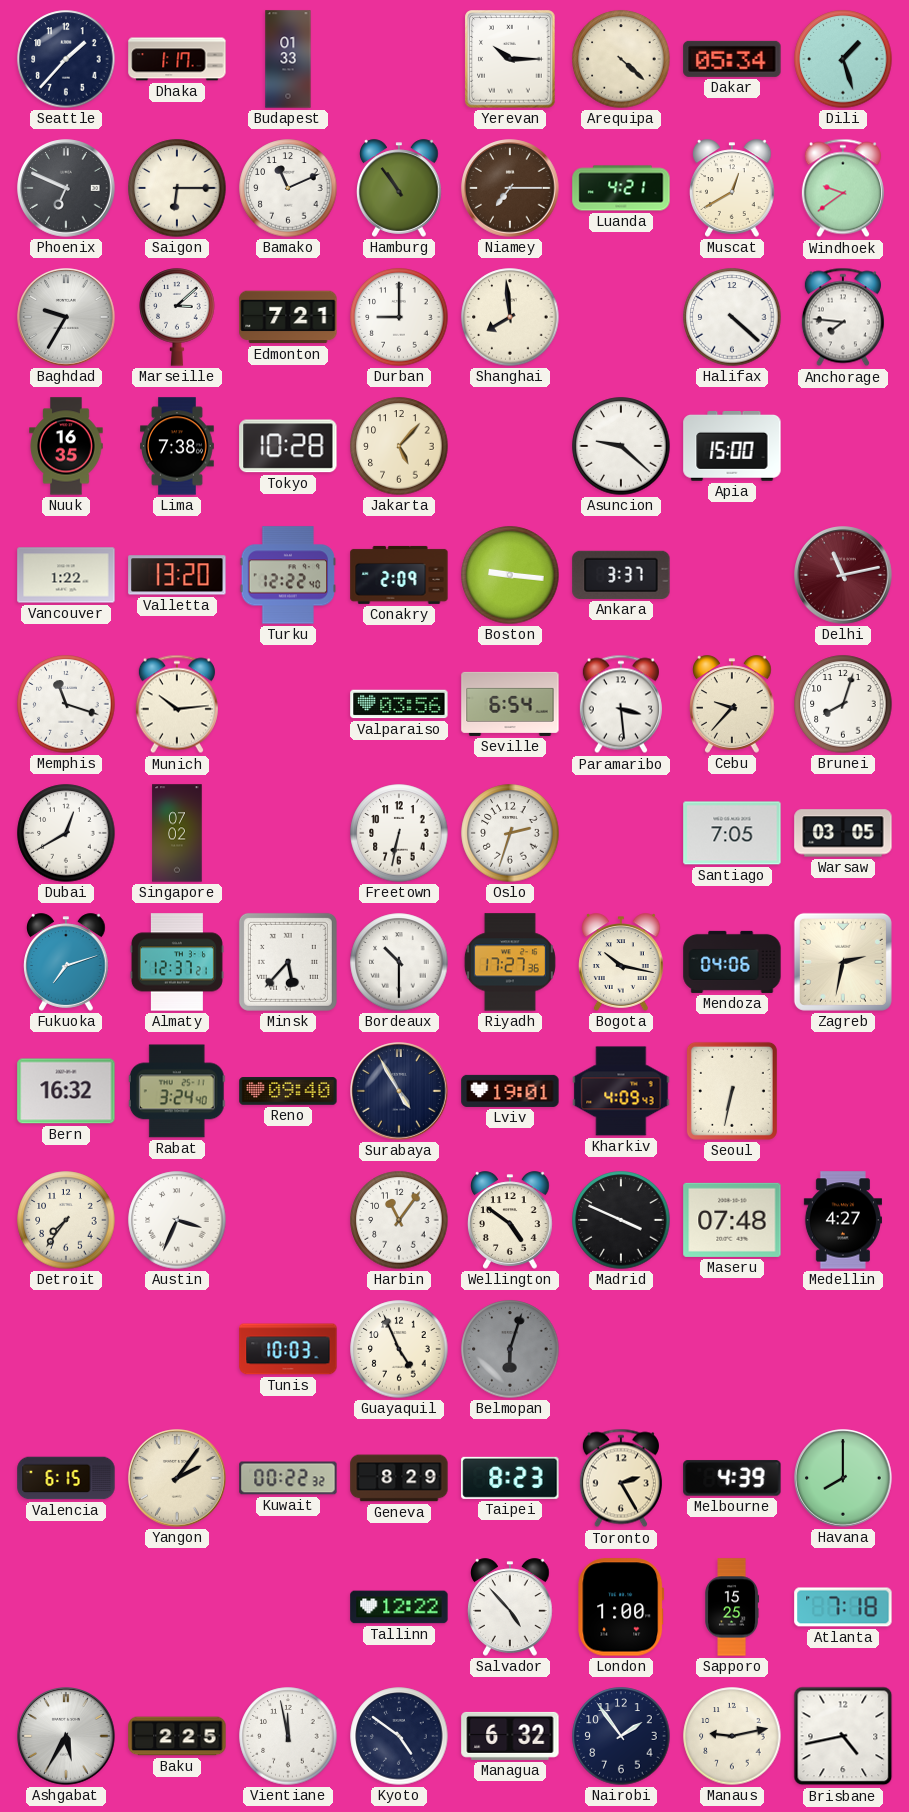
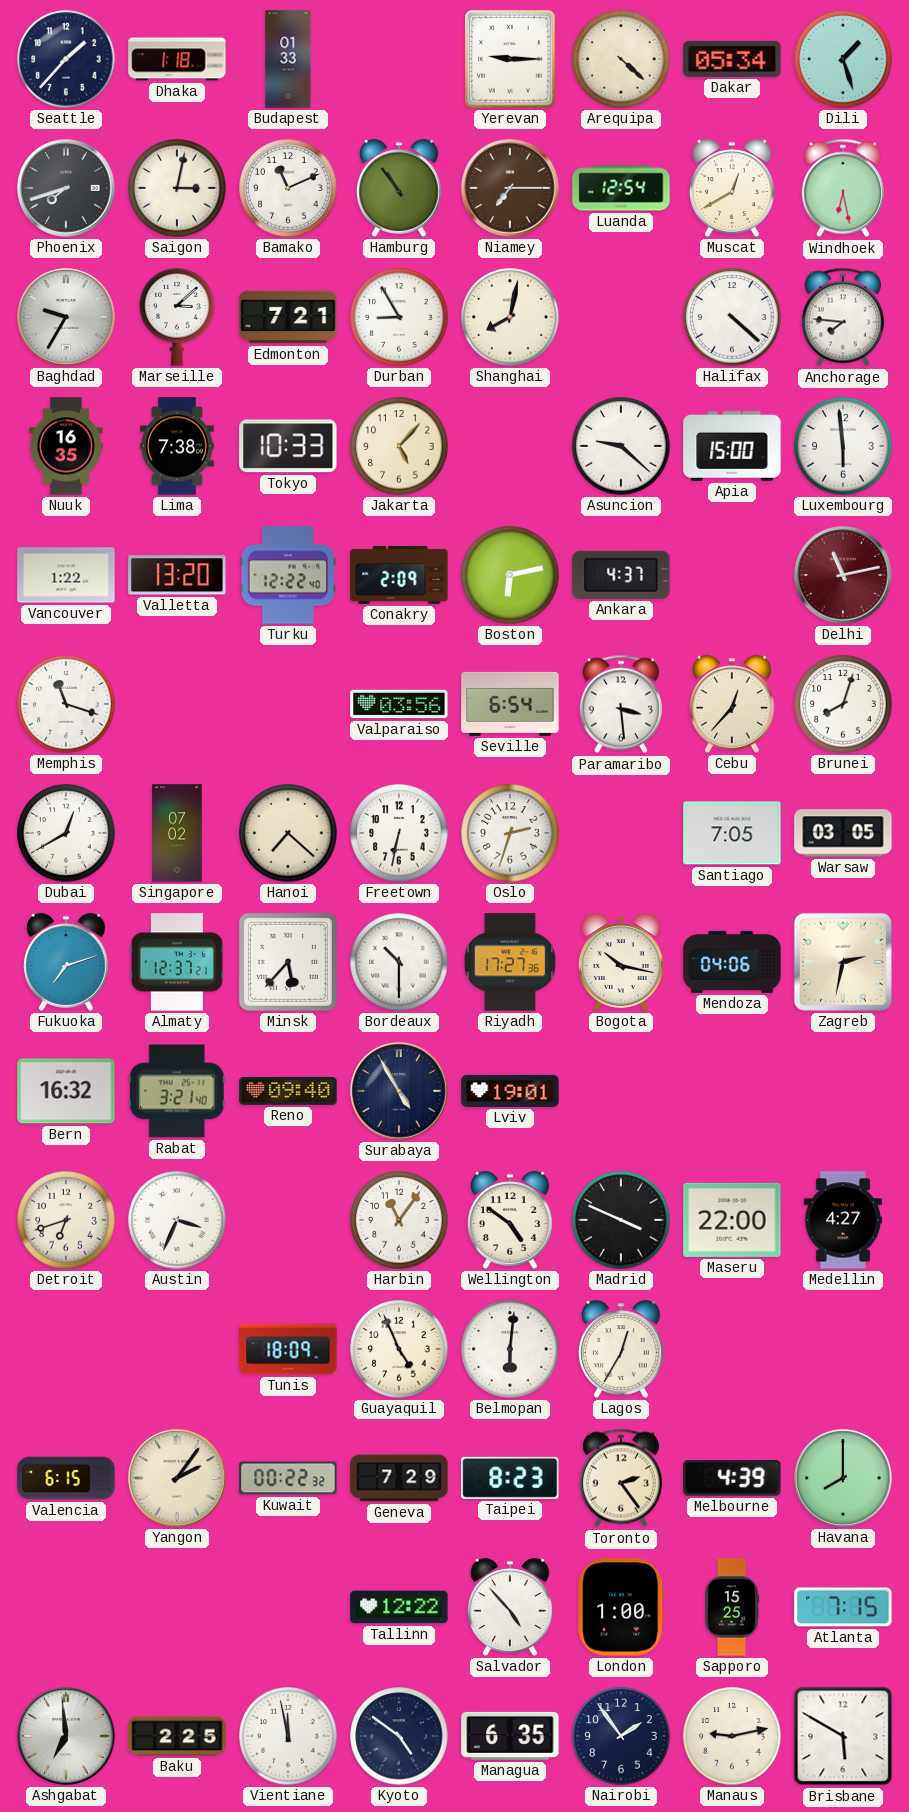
Dhaka: 1:17 -> 1:18
Yerevan: 10:15 -> 9:15
Phoenix: 6:49 -> 7:42
Saigon: 6:15 -> 3:02
Luanda: 4:21 -> 12:54
Windhoek: 9:39 -> 6:28
Durban: 9:00 -> 8:55
Shanghai: 7:59 -> 8:02
Tokyo: 10:28 -> 10:33
Luxembourg: none -> 5:59
Boston: 9:16 -> 6:13
Ankara: 3:37 -> 4:37
Munich: 10:14 -> none
Cebu: 9:37 -> 12:37
Hanoi: none -> 7:22
Rabat: 3:24 -> 3:21
Kharkiv: 4:09 -> none
Seoul: 6:32 -> none
Detroit: 7:36 -> 6:42
Maseru: 07:48 -> 22:00
Tunis: 10:03 -> 18:09
Belmopan: 6:03 -> 6:01
Belmopan dial: grey -> white
Lagos: none -> 12:35
Geneva: 8:29 -> 7:29
Toronto: 2:25 -> 2:24
Atlanta: 7:18 -> 7:15
Ashgabat: 5:35 -> 6:59
Managua: 6:32 -> 6:35
Brisbane: 4:43 -> 5:50
